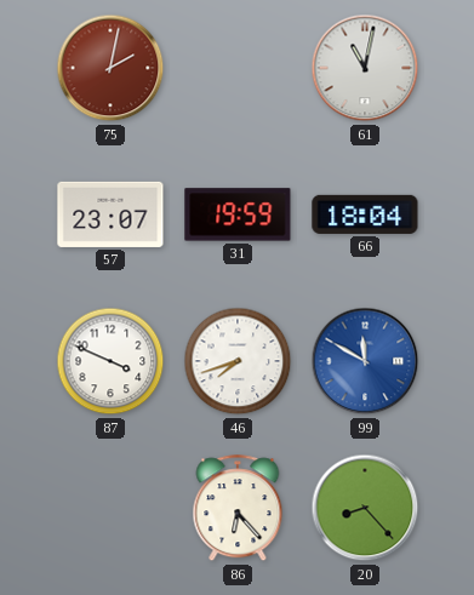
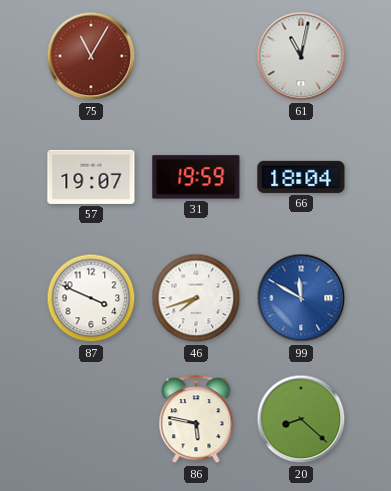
75: 2:02 -> 11:05
57: 23:07 -> 19:07
86: 6:23 -> 5:47
20: 8:23 -> 8:22
